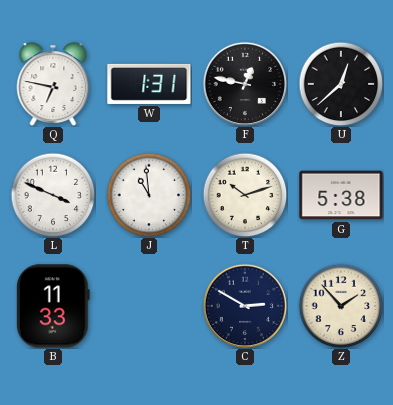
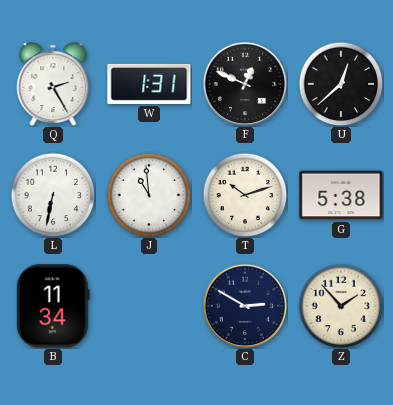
Q: 6:47 -> 2:25
F: 12:47 -> 12:49
L: 3:49 -> 6:32
B: 11:33 -> 11:34
